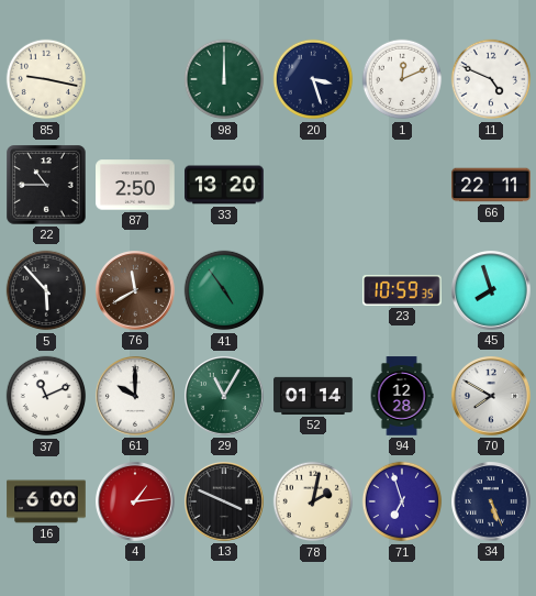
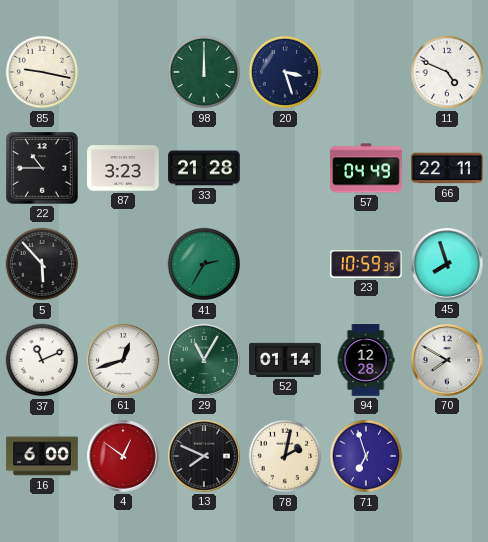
1: 12:11 -> none
87: 2:50 -> 3:23
33: 13:20 -> 21:28
57: none -> 04:49
76: 11:40 -> none
41: 4:54 -> 2:35
61: 10:00 -> 12:42
4: 1:14 -> 12:51
13: 3:49 -> 7:49
34: 5:26 -> none
